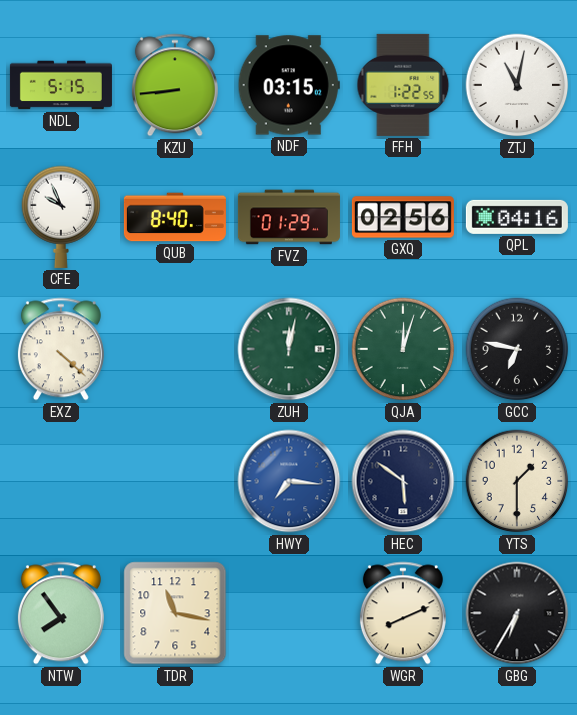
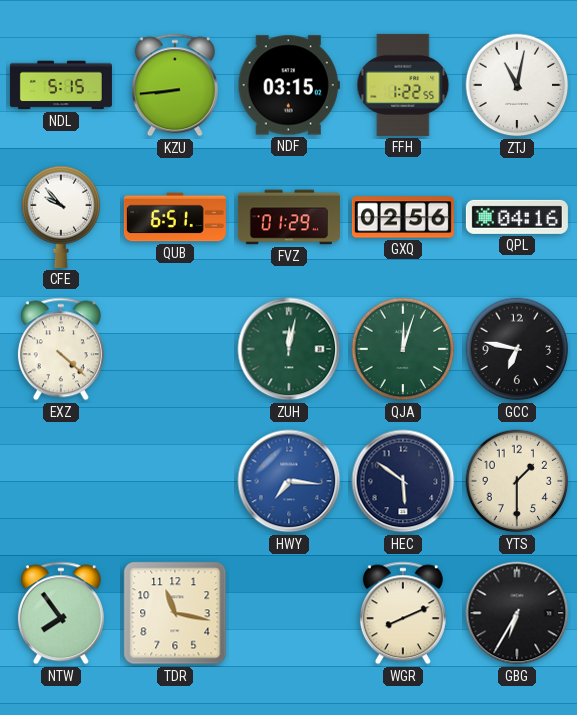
CFE: 9:56 -> 9:53
QUB: 8:40 -> 6:51
